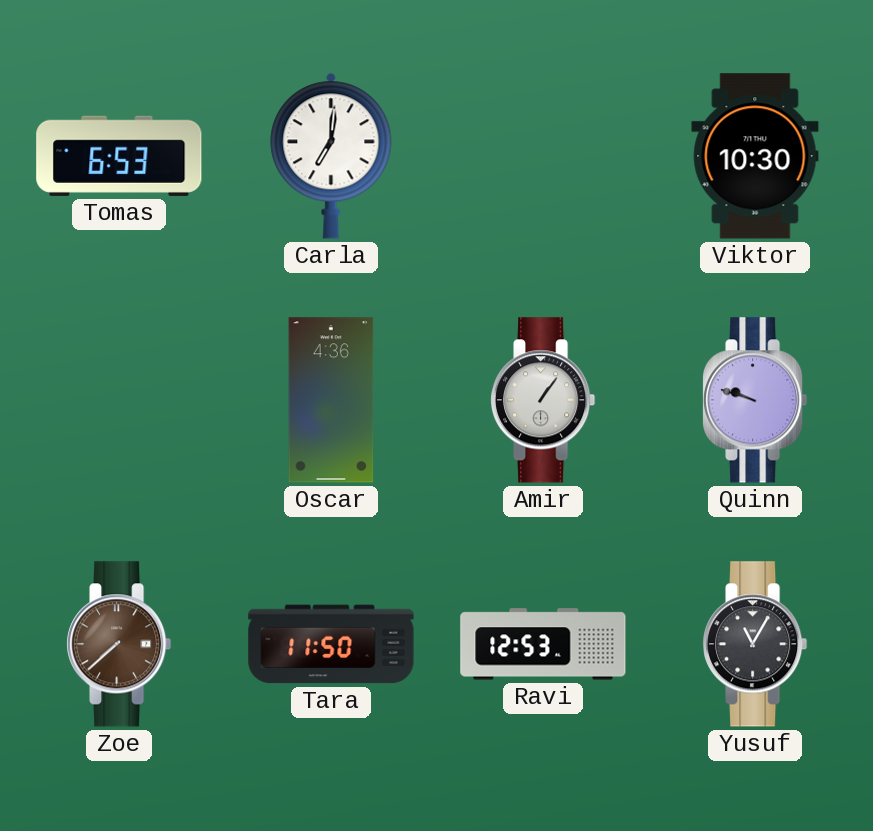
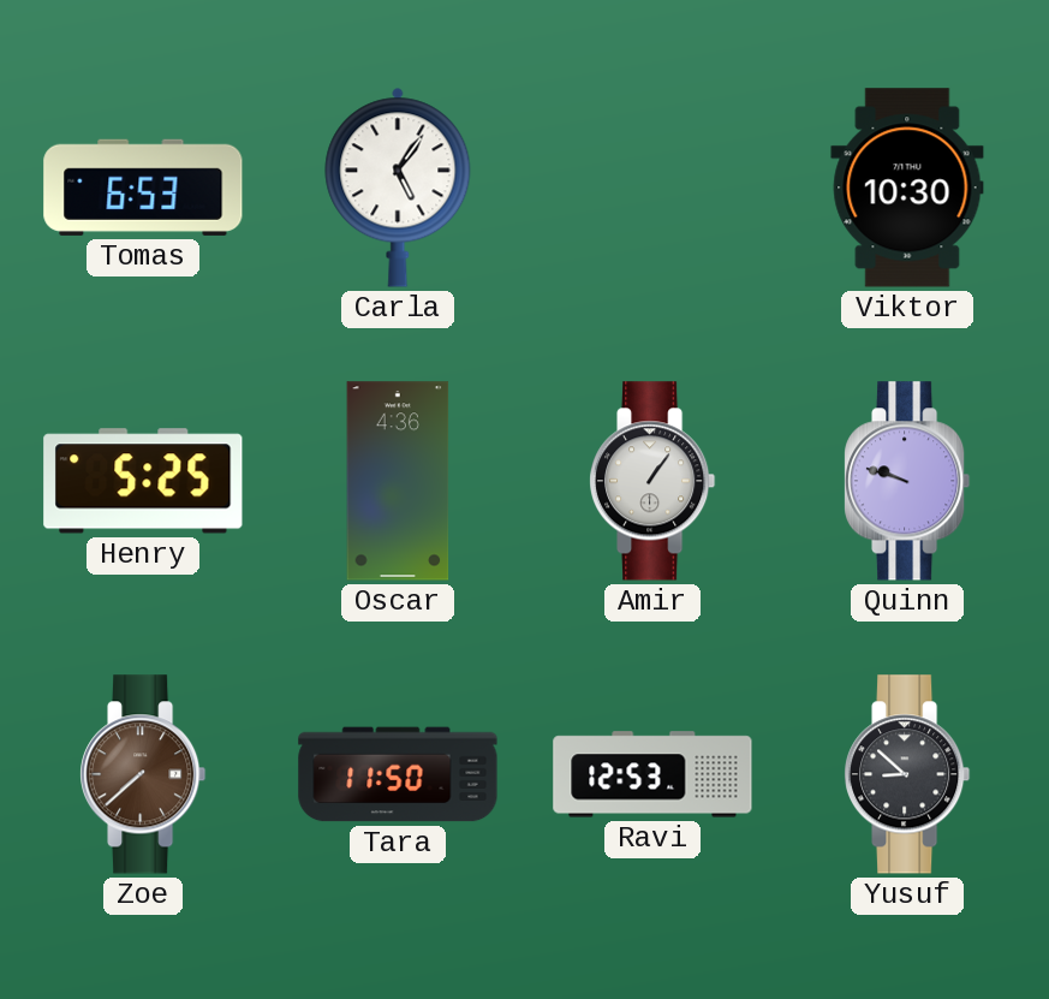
Carla: 7:01 -> 5:06
Henry: none -> 5:25
Yusuf: 11:05 -> 8:52
